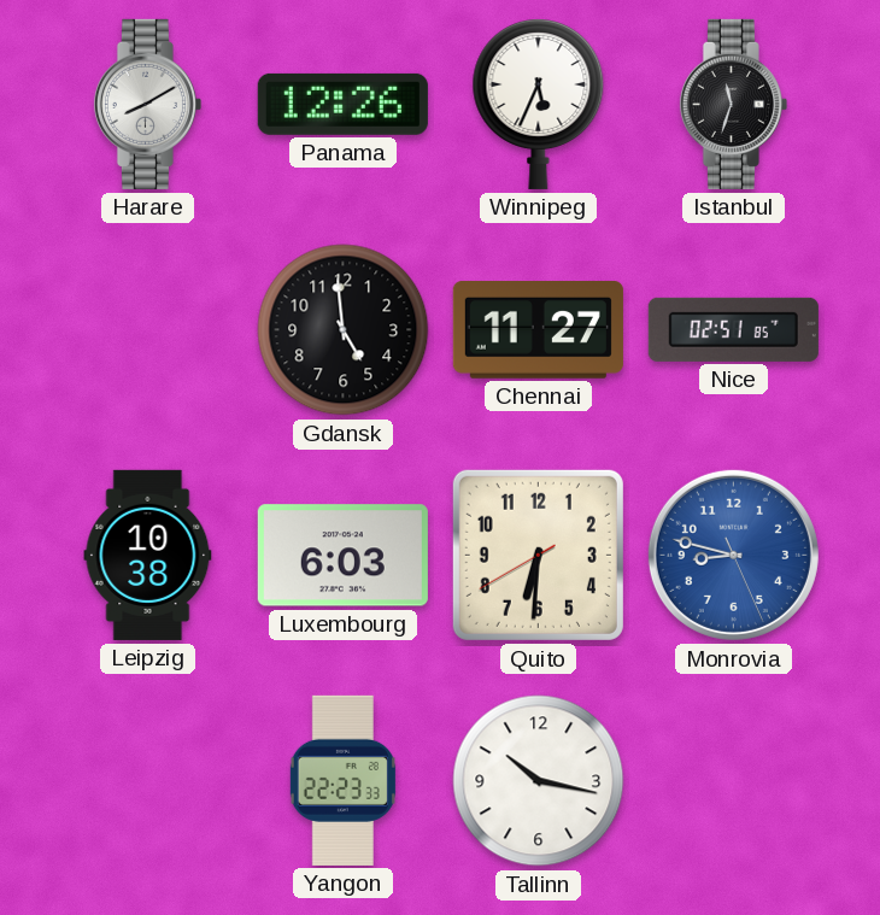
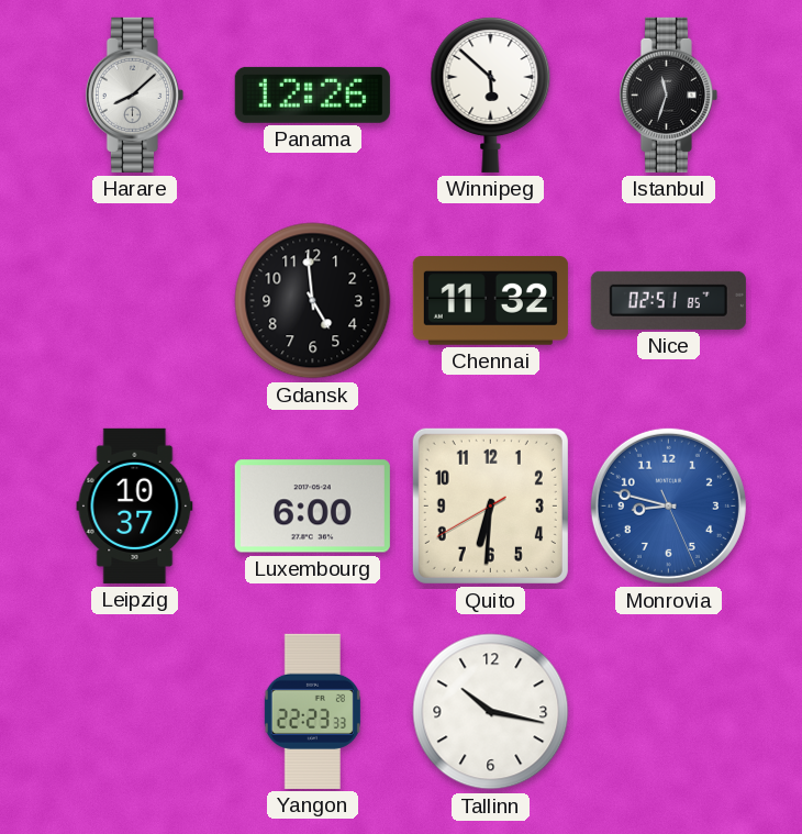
Harare: 8:10 -> 8:08
Winnipeg: 5:34 -> 5:52
Chennai: 11:27 -> 11:32
Leipzig: 10:38 -> 10:37
Luxembourg: 6:03 -> 6:00
